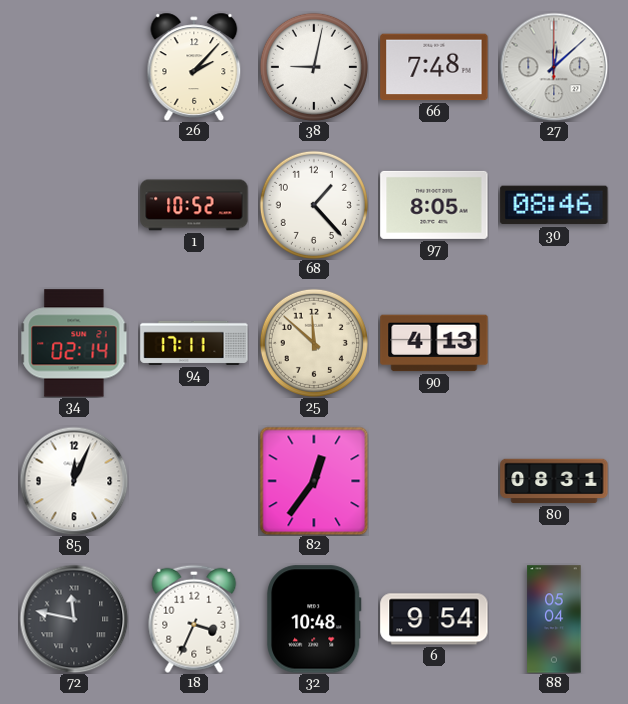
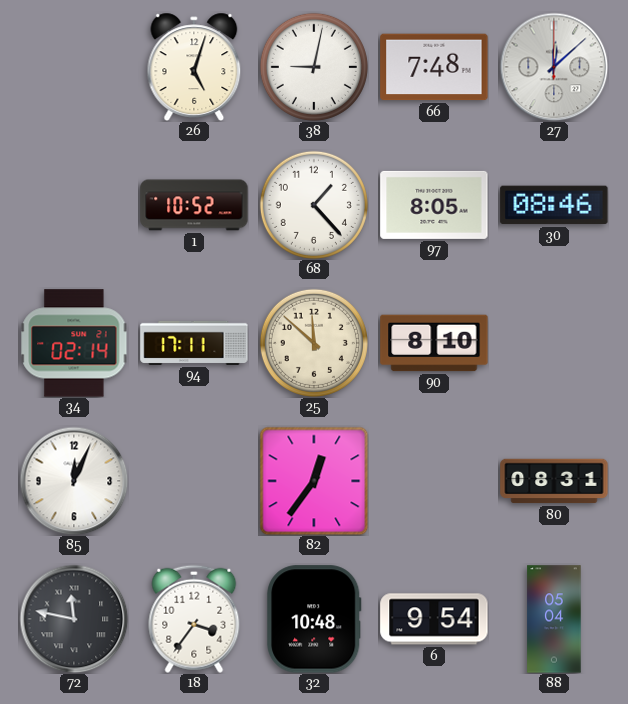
26: 2:07 -> 5:03
90: 4:13 -> 8:10
18: 3:34 -> 3:36
